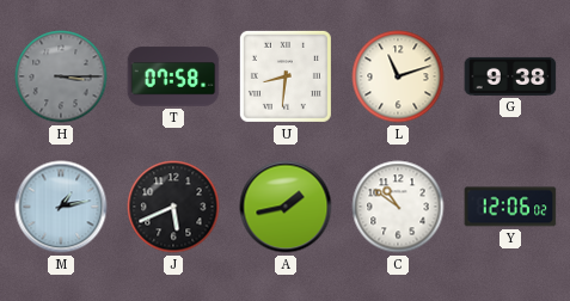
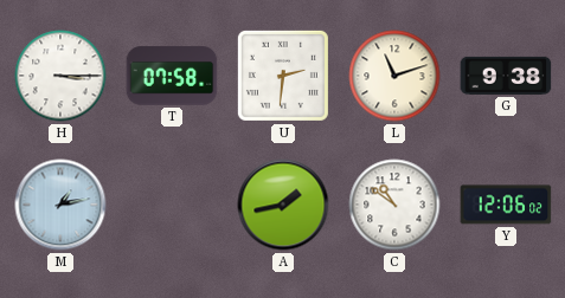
H dial: grey -> white
U: 8:31 -> 2:31
J: 5:41 -> none
